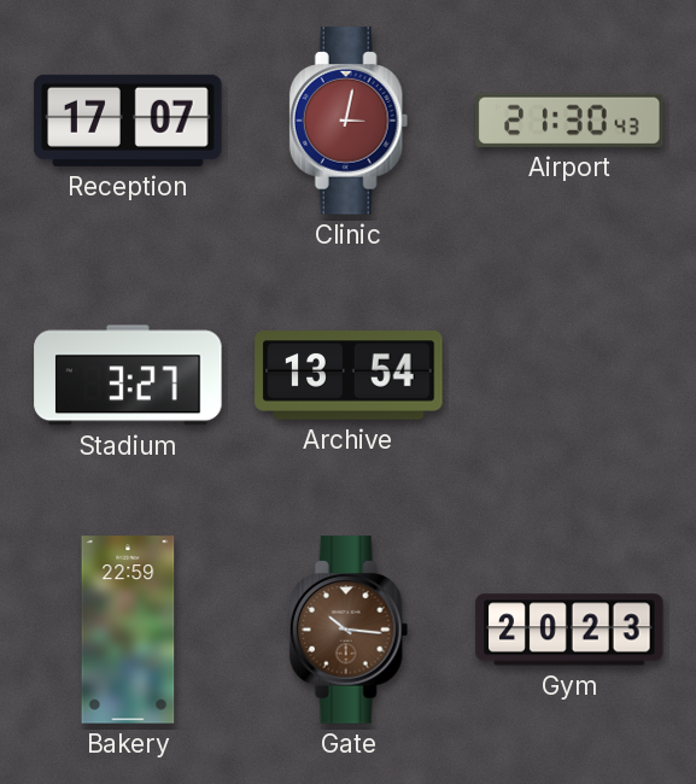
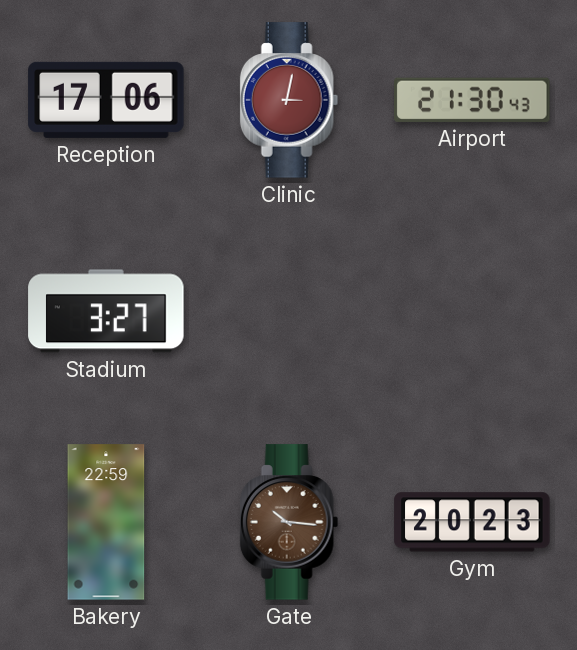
Reception: 17:07 -> 17:06
Archive: 13:54 -> none
